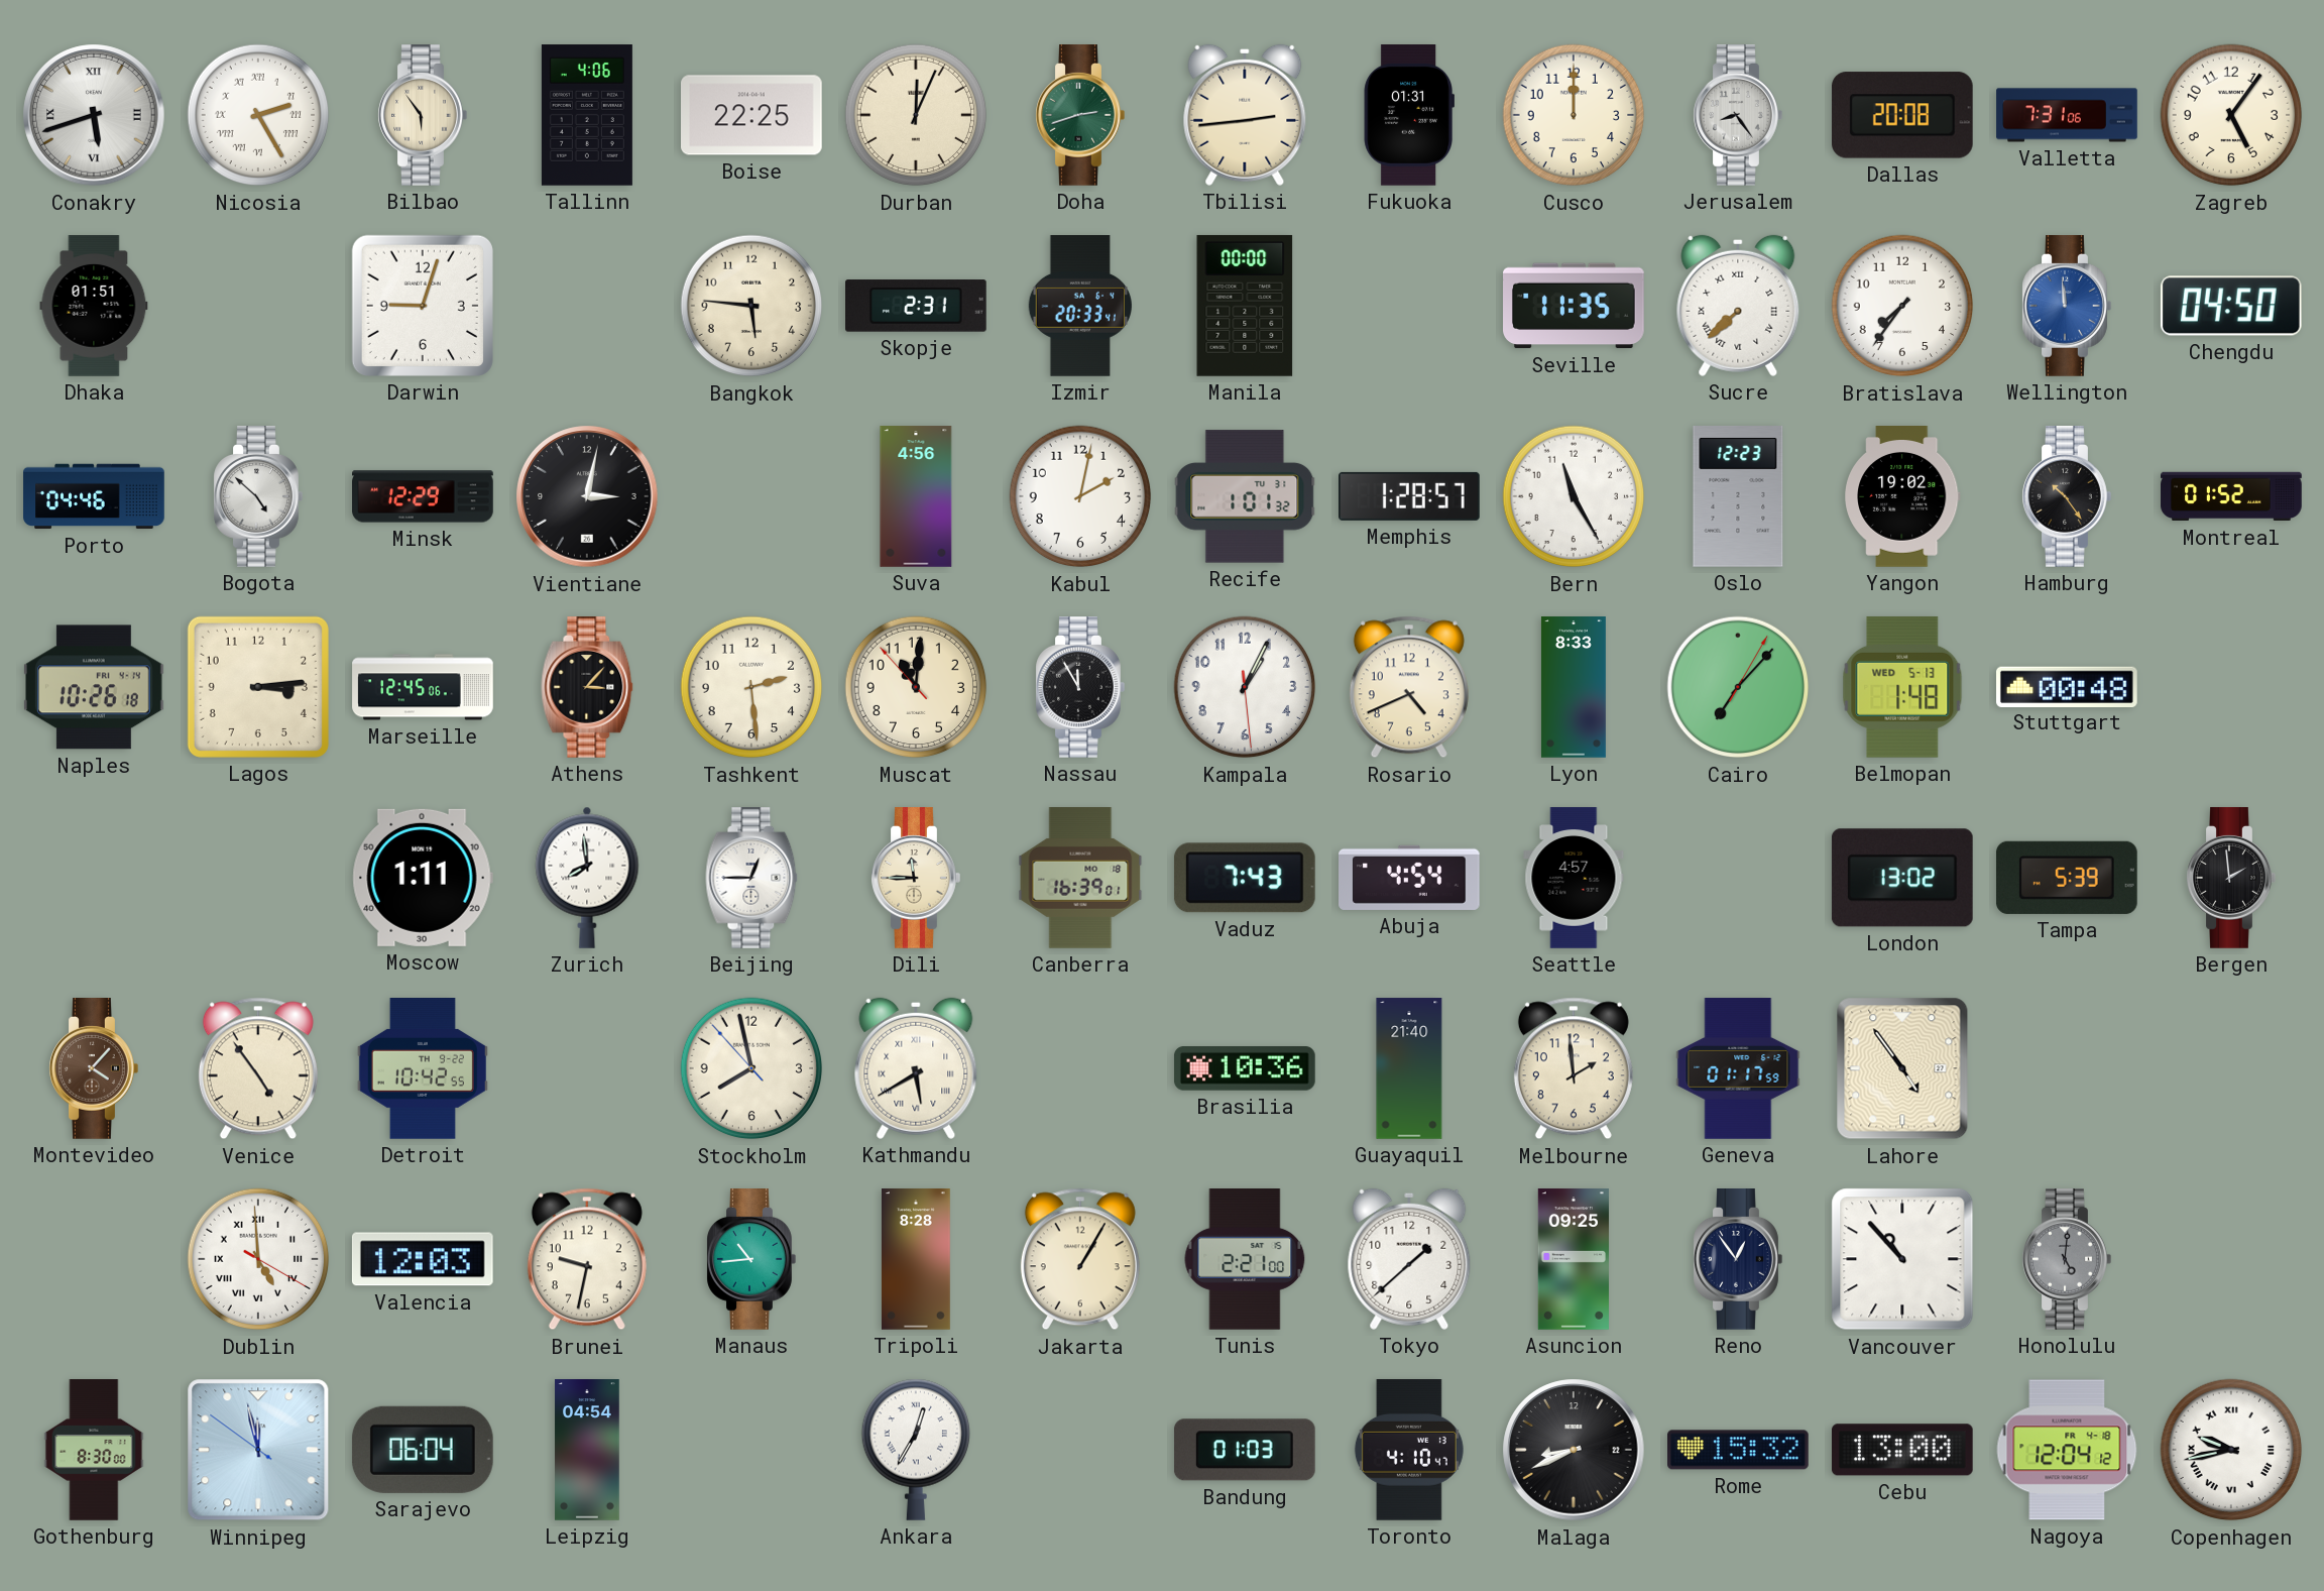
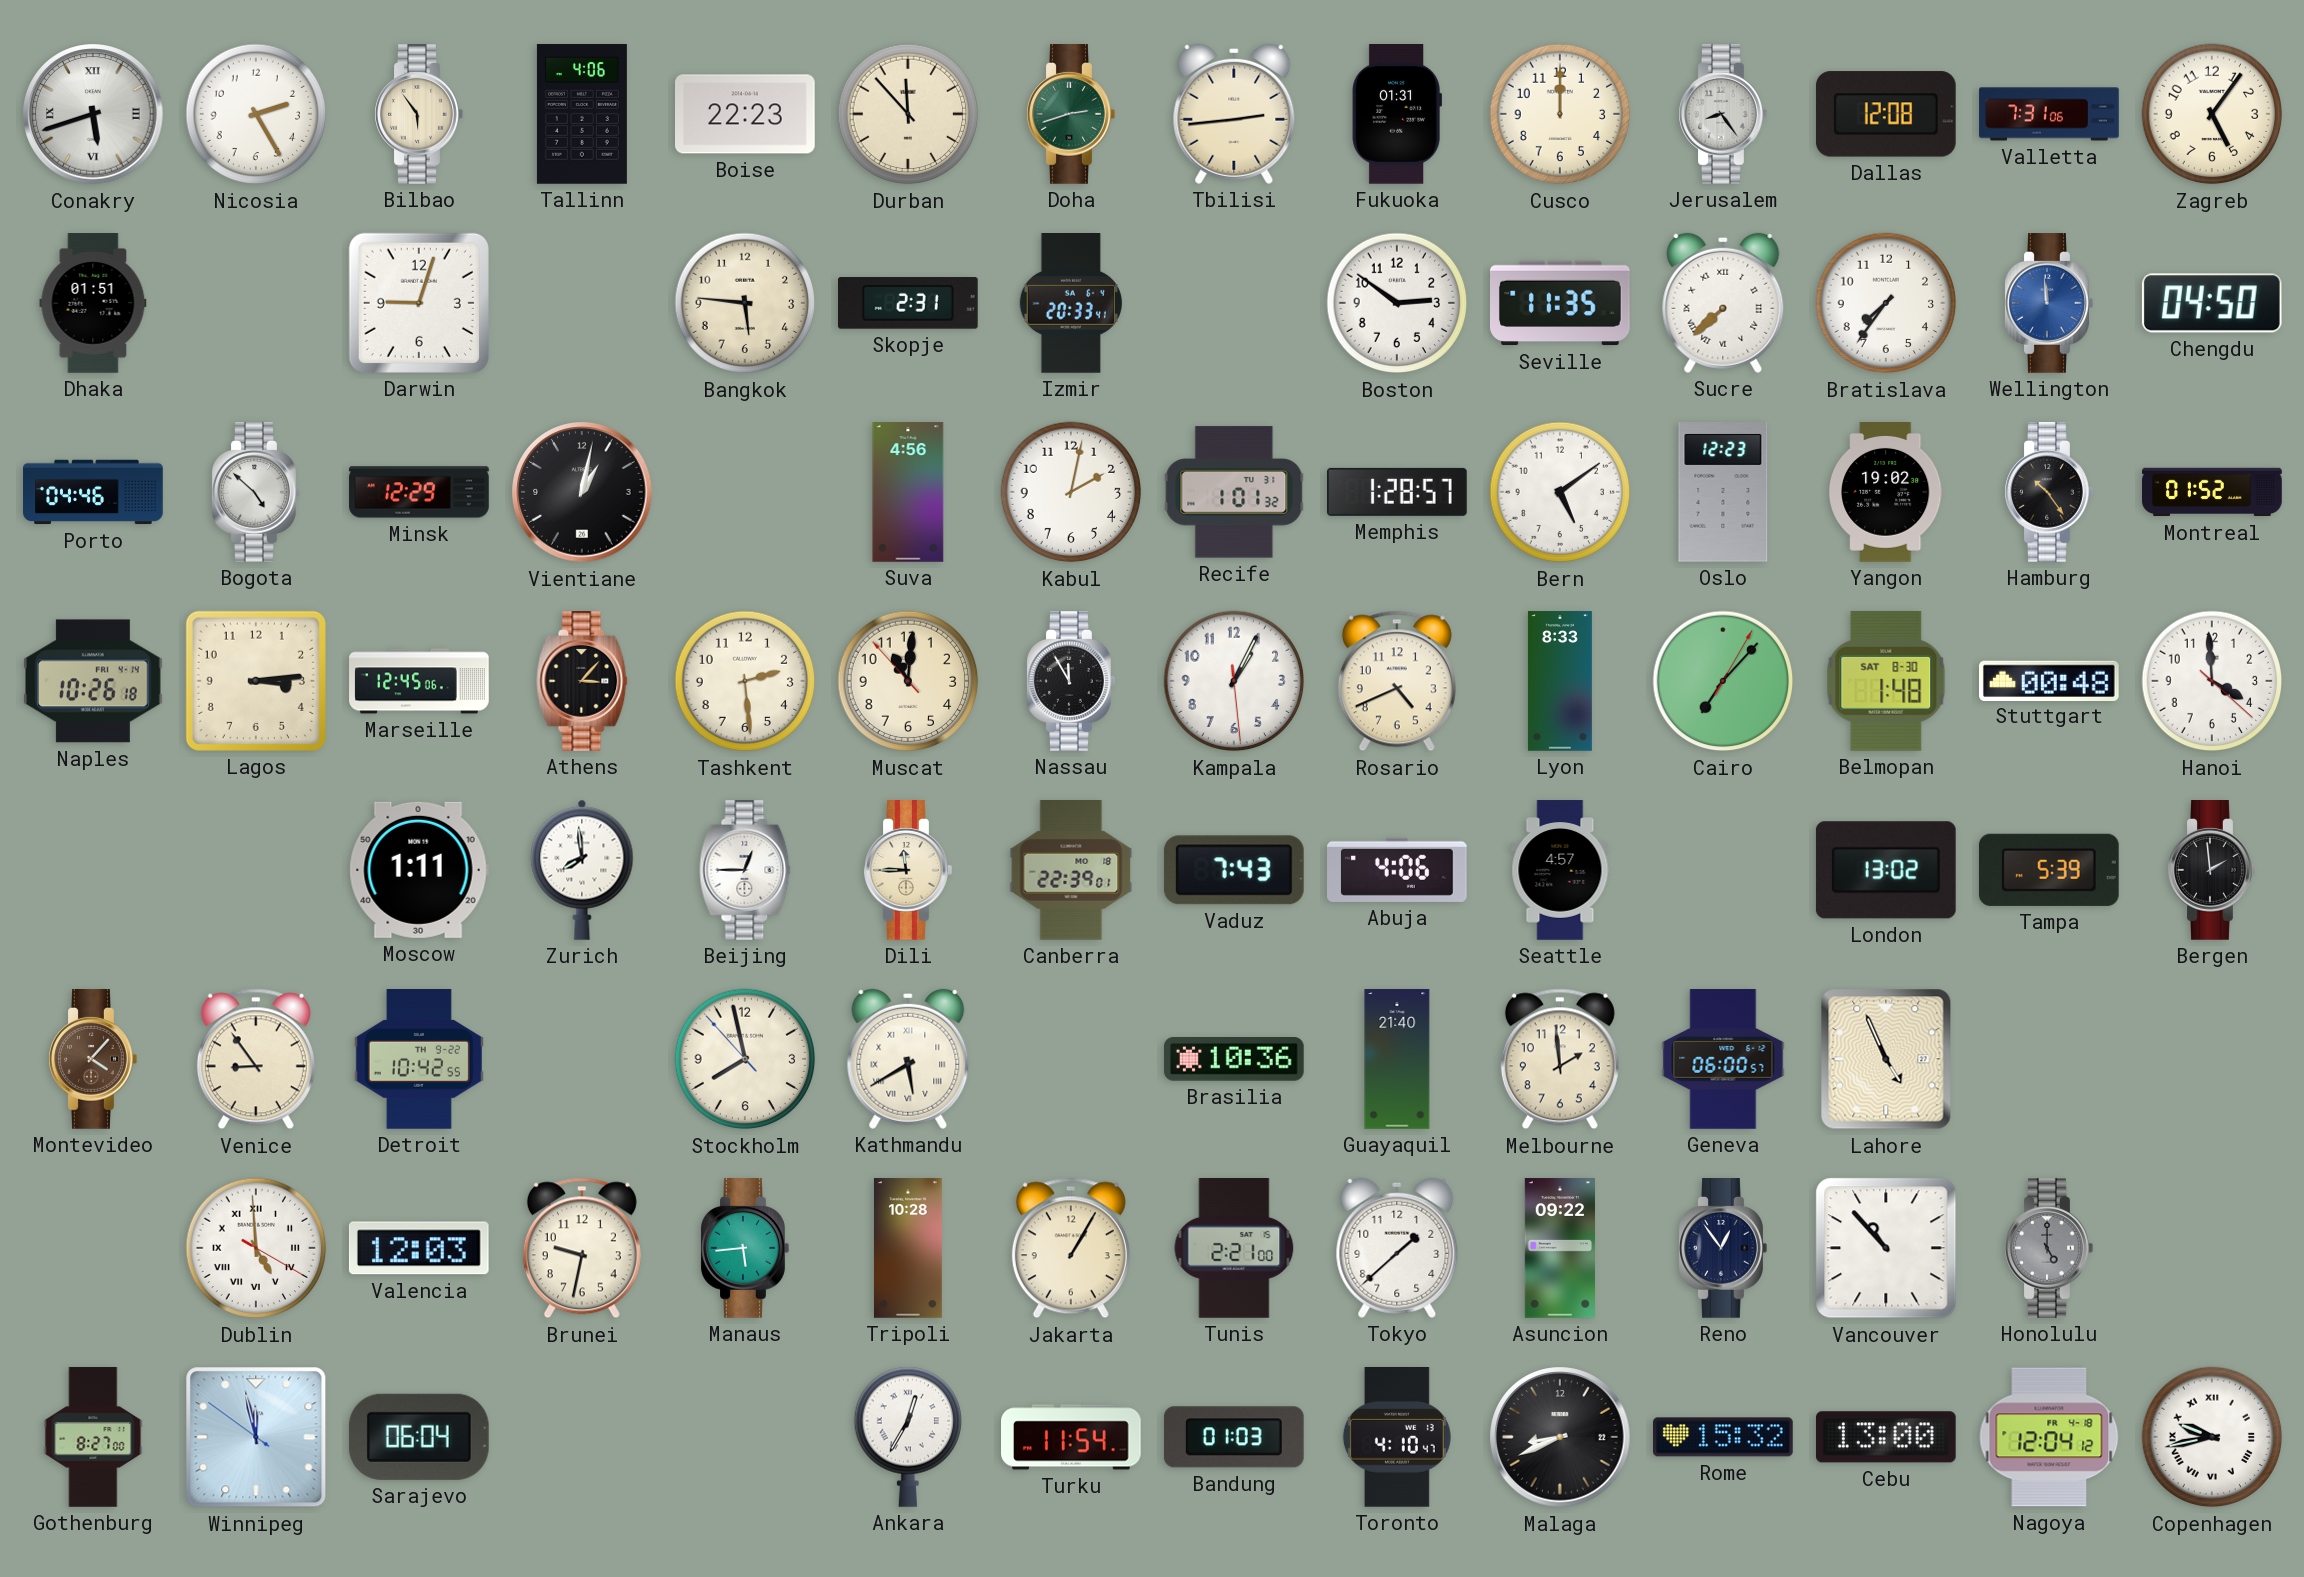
Nicosia numerals: Roman -> Arabic
Boise: 22:25 -> 22:23
Durban: 12:04 -> 11:53
Dallas: 20:08 -> 12:08
Manila: 00:00 -> none
Boston: none -> 2:51
Vientiane: 3:02 -> 1:02
Bern: 11:25 -> 5:09
Belmopan date: WED 5-13 -> SAT 8-30
Hanoi: none -> 3:59
Canberra: 16:39 -> 22:39
Abuja: 4:54 -> 4:06
Venice: 4:54 -> 8:54
Geneva: 01:17 -> 06:00
Lahore: 4:54 -> 4:56
Manaus: 10:44 -> 5:44
Tripoli: 8:28 -> 10:28
Asuncion: 09:25 -> 09:22
Honolulu: 5:01 -> 5:00
Gothenburg: 8:30 -> 8:27
Leipzig: 04:54 -> none
Turku: none -> 11:54
